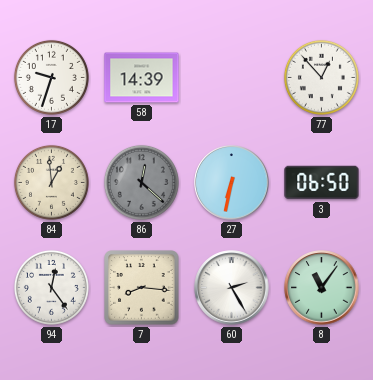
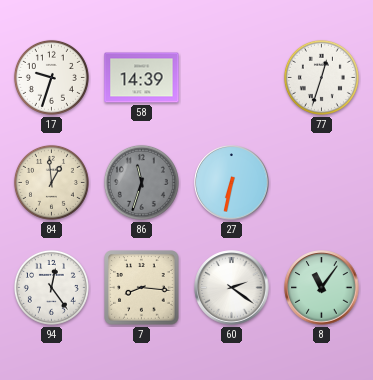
77: 12:53 -> 12:33
86: 12:22 -> 11:33
3: 06:50 -> none
60: 2:25 -> 2:21
